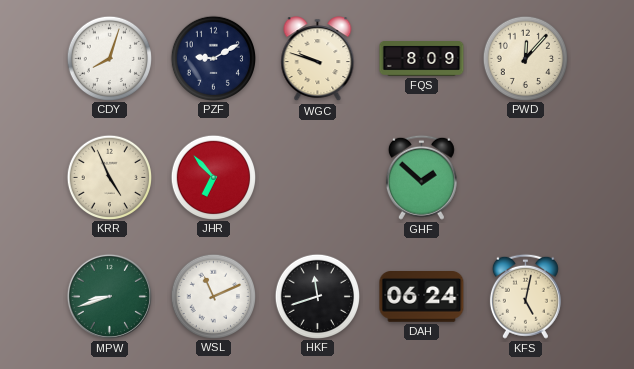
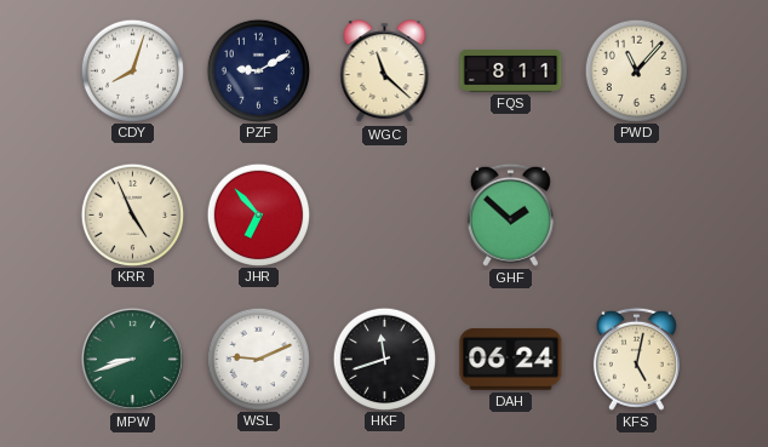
WGC: 9:48 -> 11:22
FQS: 8:09 -> 8:11
PWD: 12:07 -> 11:07
WSL: 11:11 -> 9:11
